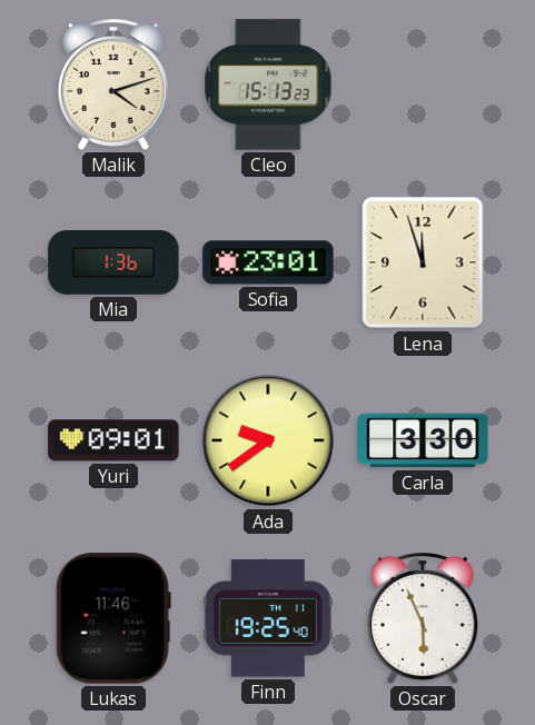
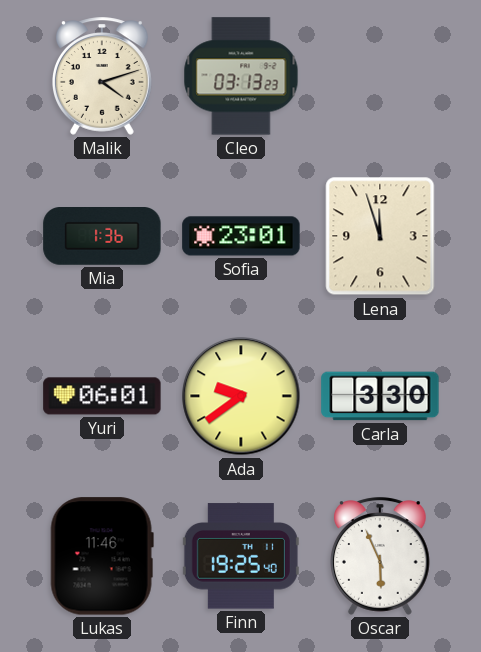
Cleo: 15:13 -> 03:13
Yuri: 09:01 -> 06:01
